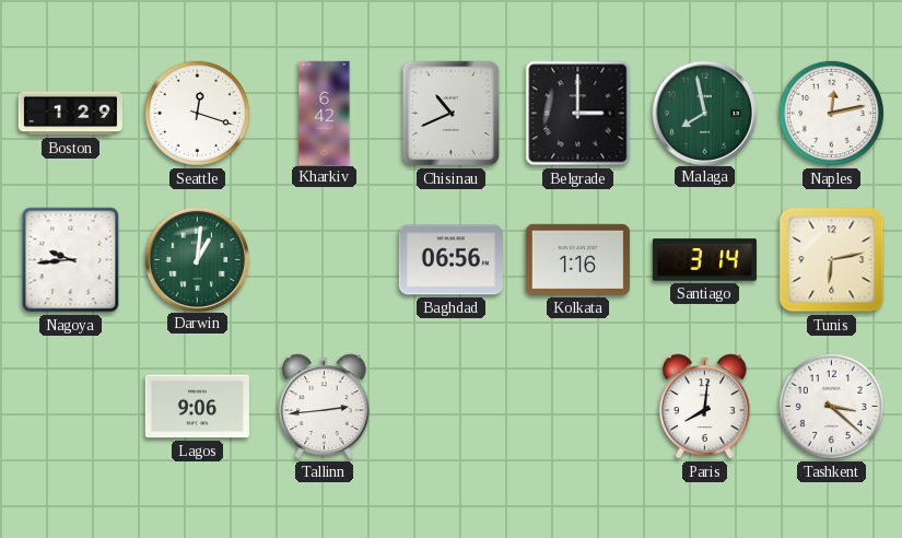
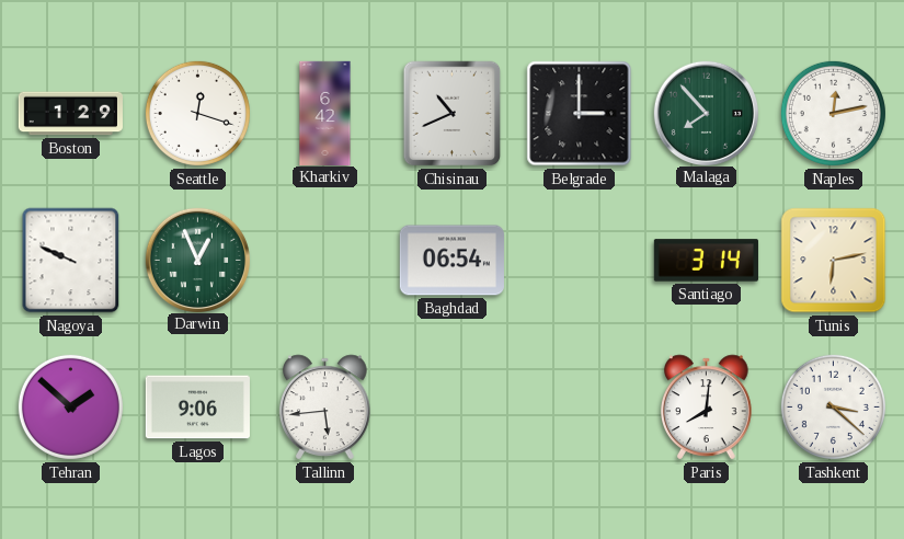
Malaga: 7:58 -> 7:53
Nagoya: 9:44 -> 9:49
Darwin: 1:01 -> 12:56
Baghdad: 06:56 -> 06:54
Kolkata: 1:16 -> none
Tehran: none -> 1:52
Tallinn: 2:44 -> 5:44
